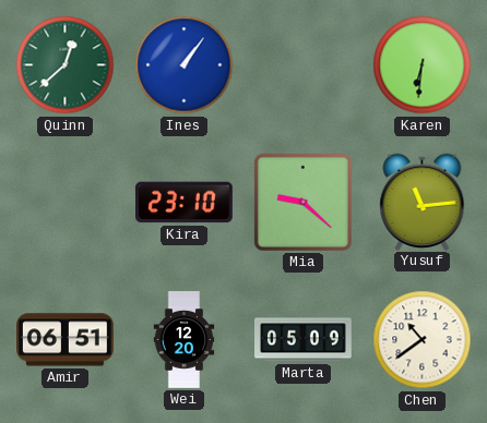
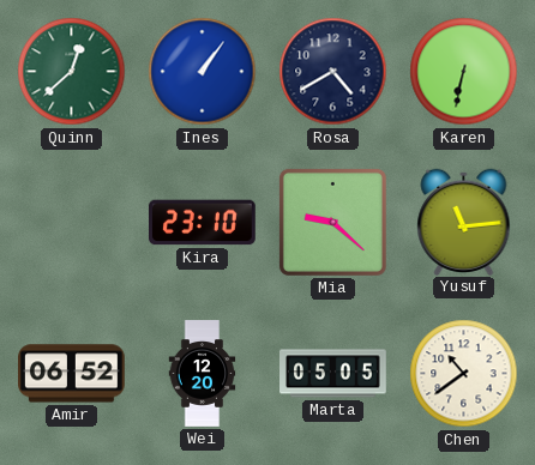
Rosa: none -> 4:40
Karen: 6:31 -> 6:32
Amir: 06:51 -> 06:52
Marta: 05:09 -> 05:05
